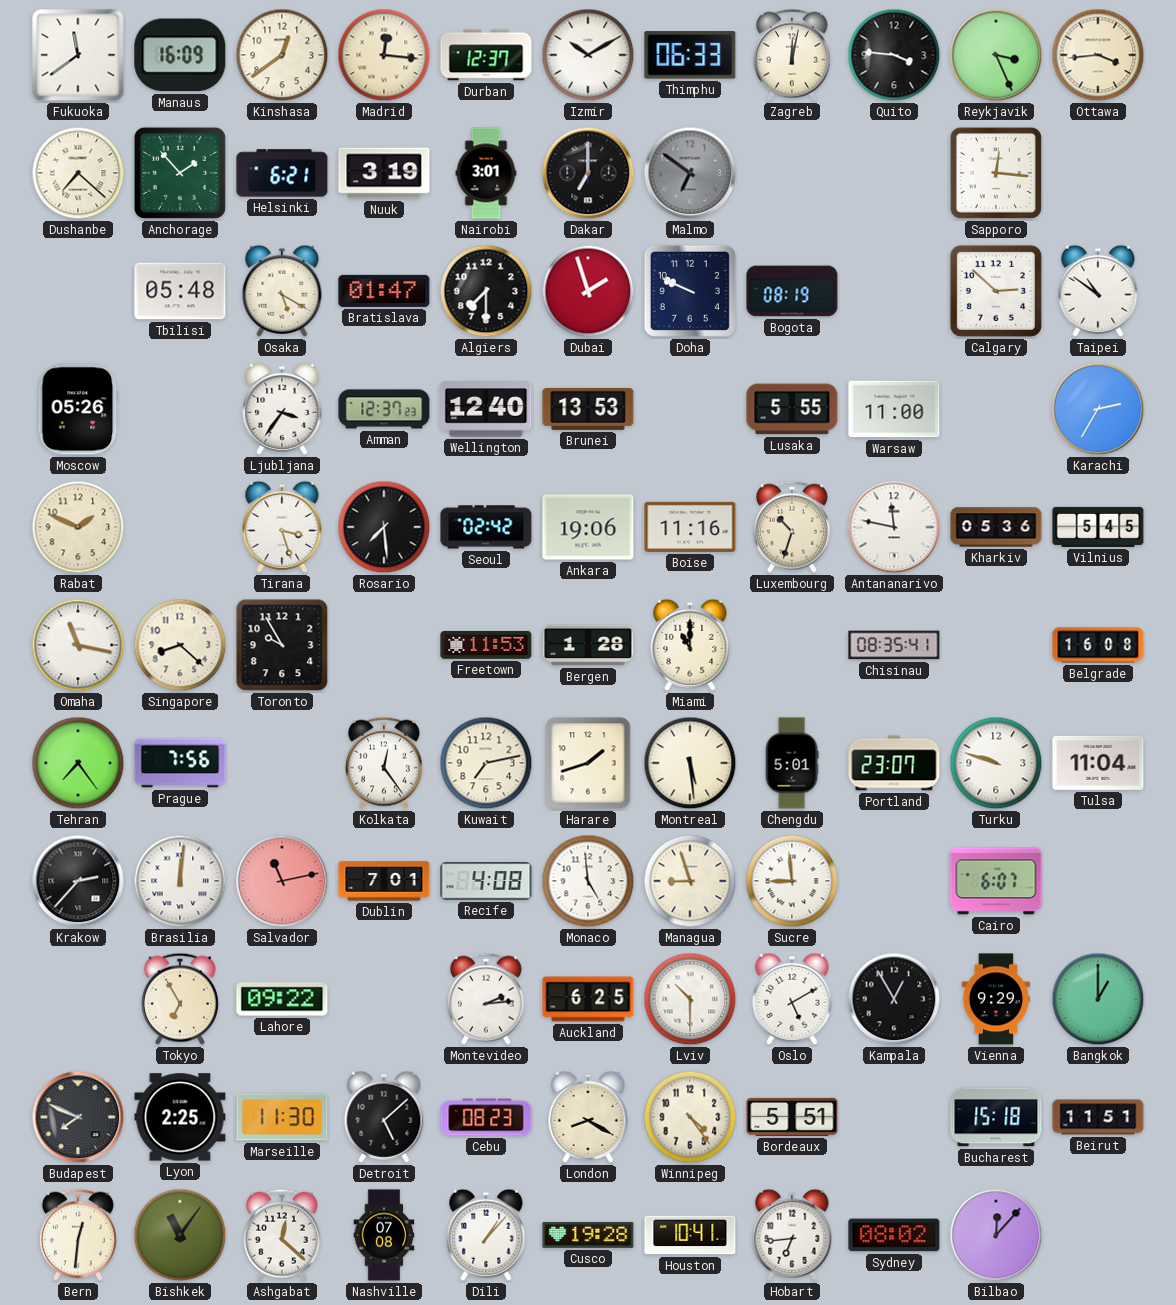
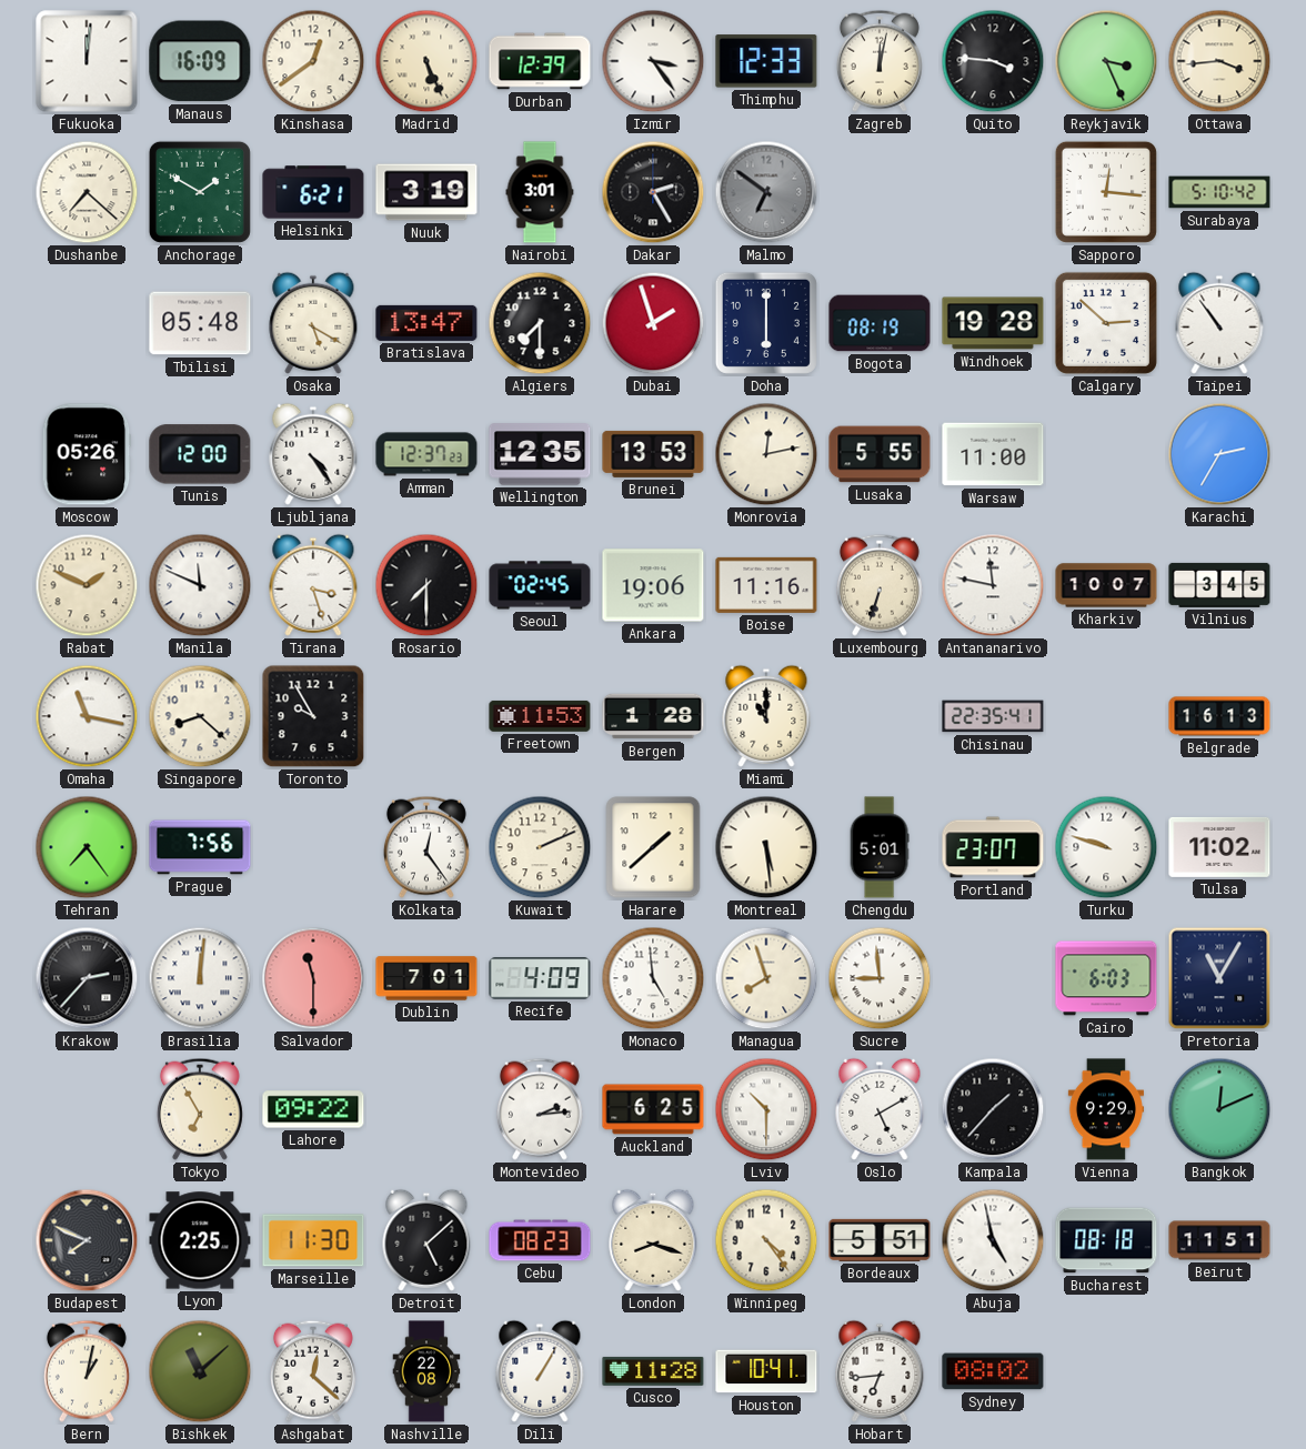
Fukuoka: 11:39 -> 12:01
Madrid: 12:16 -> 5:26
Durban: 12:37 -> 12:39
Izmir: 10:10 -> 3:24
Thimphu: 06:33 -> 12:33
Anchorage: 1:53 -> 1:50
Dakar: 7:00 -> 2:25
Surabaya: none -> 5:10
Bratislava: 01:47 -> 13:47
Doha: 9:49 -> 6:00
Windhoek: none -> 19:28
Taipei: 10:51 -> 10:54
Tunis: none -> 12:00
Ljubljana: 3:36 -> 4:24
Wellington: 12:40 -> 12:35
Monrovia: none -> 12:13
Manila: none -> 11:49
Rosario: 7:29 -> 7:30
Seoul: 02:42 -> 02:45
Luxembourg: 10:33 -> 6:33
Kharkiv: 05:36 -> 10:07
Vilnius: 5:45 -> 3:45
Chisinau: 08:35 -> 22:35
Belgrade: 16:08 -> 16:13
Kuwait: 7:13 -> 2:11
Harare: 1:42 -> 1:38
Tulsa: 11:04 -> 11:02
Salvador: 11:13 -> 11:30
Recife: 4:08 -> 4:09
Managua: 8:57 -> 7:57
Cairo: 6:07 -> 6:03
Pretoria: none -> 11:05
Kampala: 12:55 -> 1:37
Bangkok: 1:00 -> 12:11
London: 8:20 -> 8:18
Abuja: none -> 4:58
Bucharest: 15:18 -> 08:18
Bern: 12:31 -> 1:02
Bishkek: 11:06 -> 11:08
Nashville: 07:08 -> 22:08
Dili: 1:07 -> 1:05
Cusco: 19:28 -> 11:28
Bilbao: 12:07 -> none
